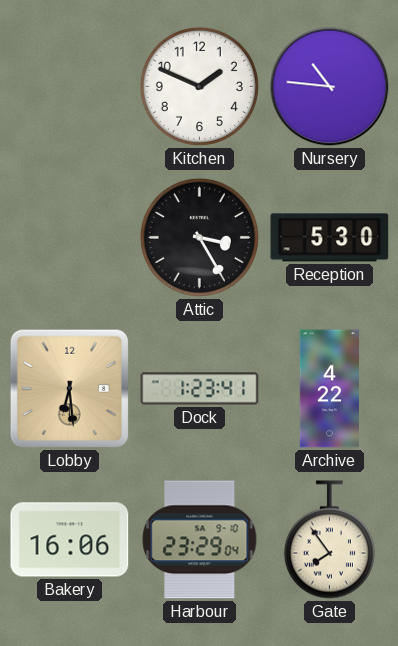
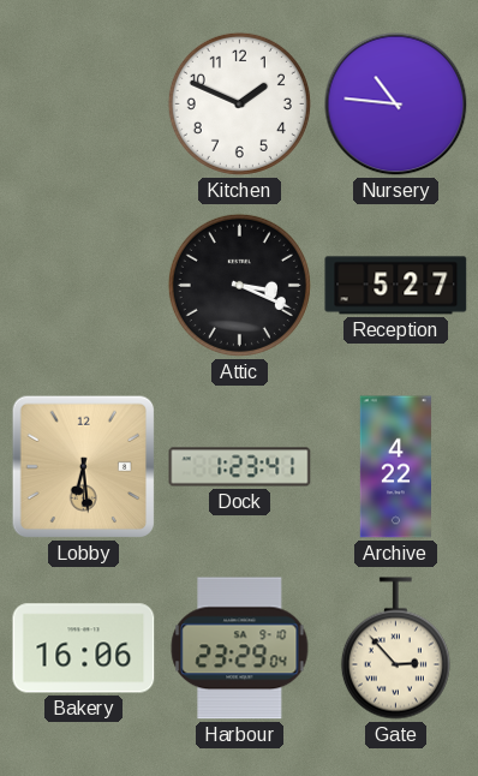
Attic: 3:25 -> 3:19
Reception: 5:30 -> 5:27
Gate: 7:54 -> 2:53
